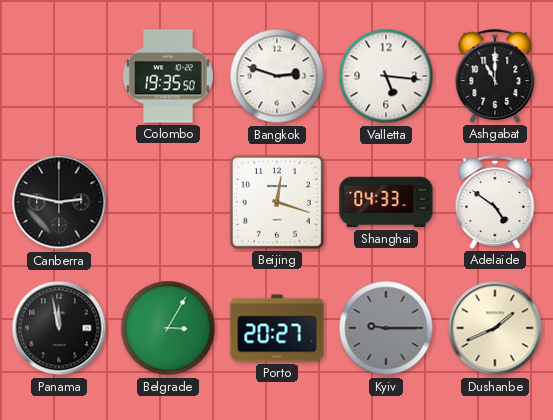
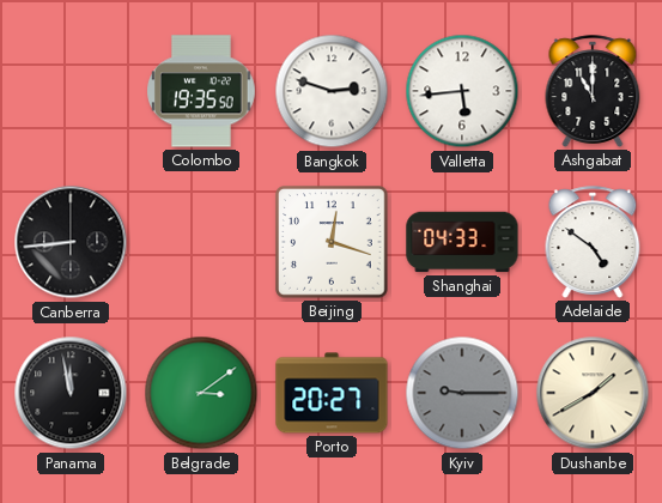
Valletta: 5:16 -> 5:44
Canberra: 2:47 -> 8:44
Belgrade: 3:05 -> 3:09
Dushanbe: 1:41 -> 1:40
